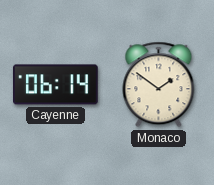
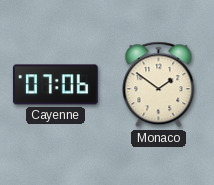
Cayenne: 06:14 -> 07:06
